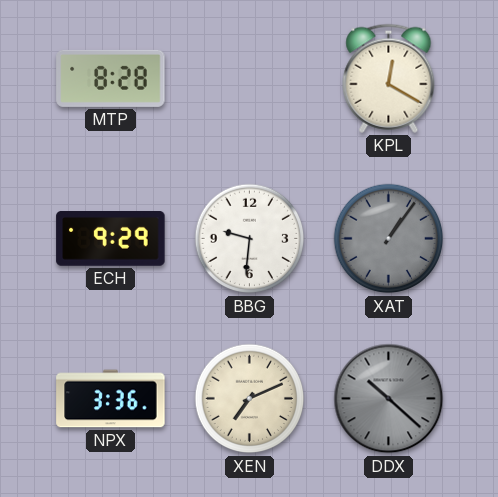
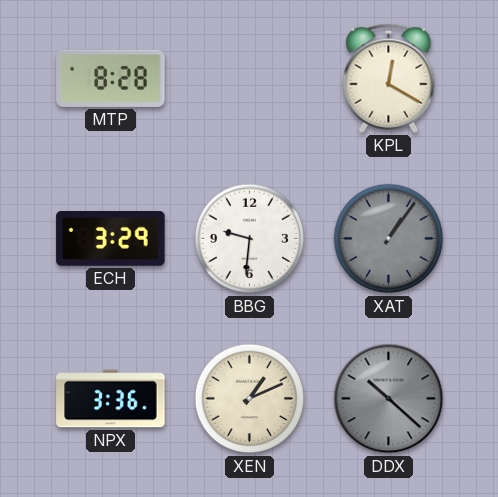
ECH: 9:29 -> 3:29
XEN: 7:11 -> 1:11
